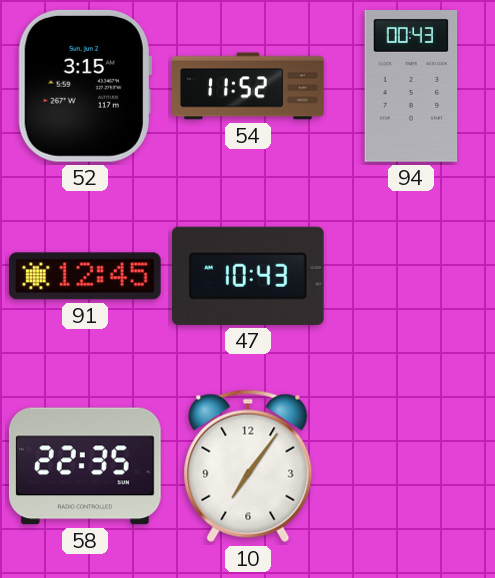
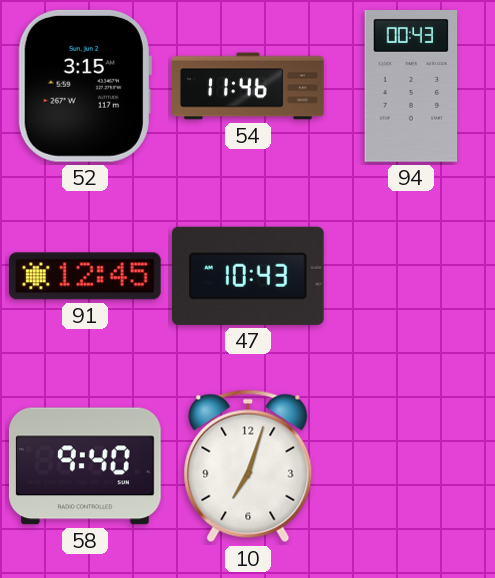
54: 11:52 -> 11:46
58: 22:35 -> 9:40
10: 7:06 -> 7:03
